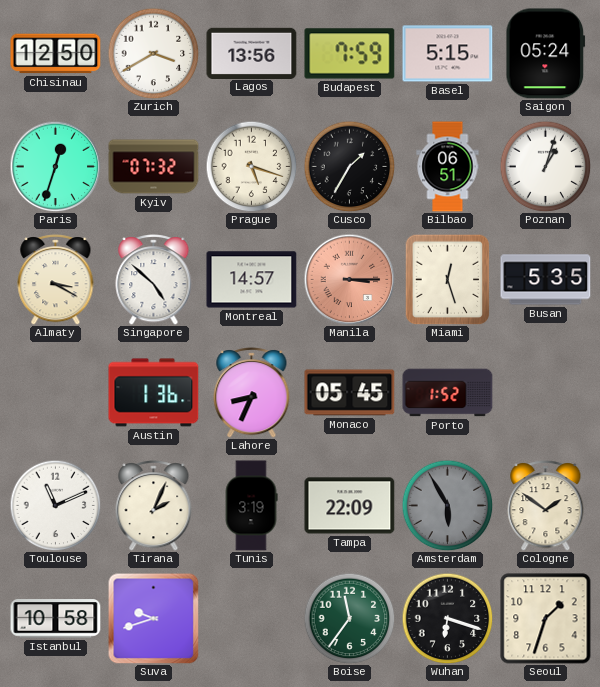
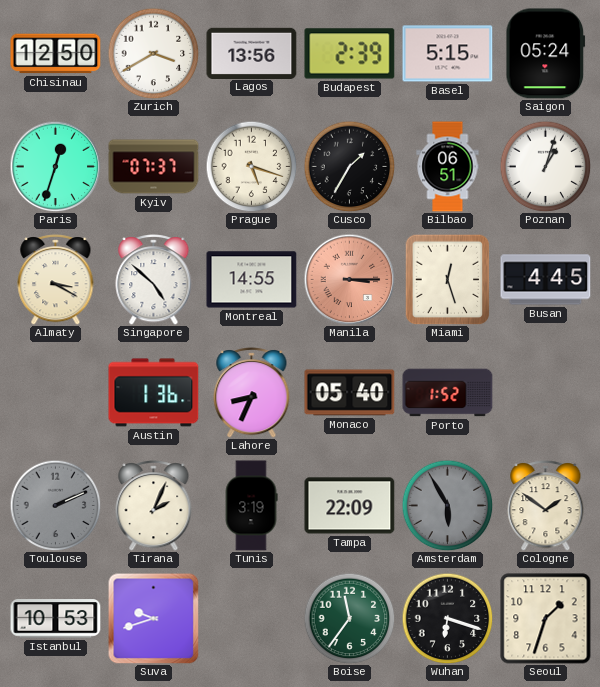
Budapest: 7:59 -> 2:39
Kyiv: 07:32 -> 07:37
Montreal: 14:57 -> 14:55
Busan: 5:35 -> 4:45
Monaco: 05:45 -> 05:40
Toulouse: 11:11 -> 2:11
Toulouse dial: white -> grey
Istanbul: 10:58 -> 10:53
